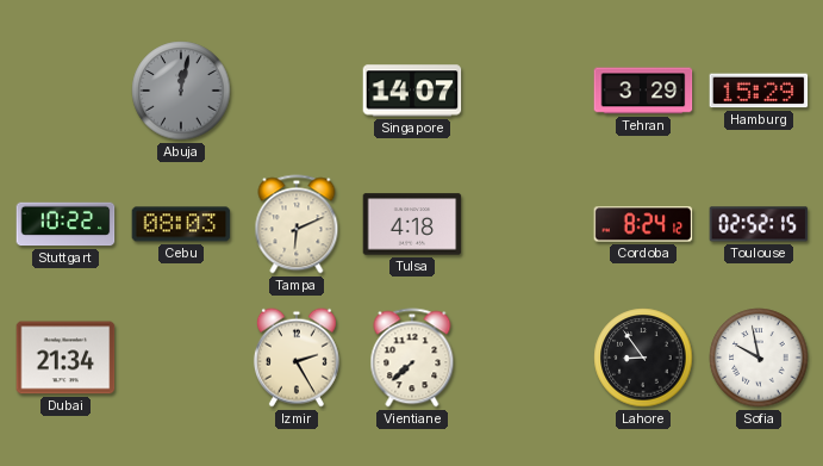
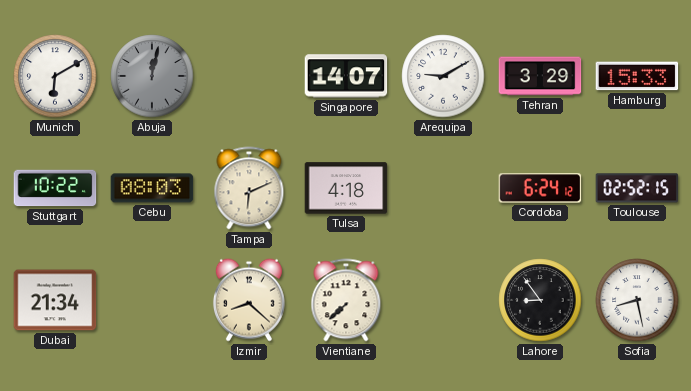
Munich: none -> 6:10
Arequipa: none -> 9:10
Hamburg: 15:29 -> 15:33
Cordoba: 8:24 -> 6:24
Izmir: 2:25 -> 8:22
Sofia: 9:58 -> 8:28
